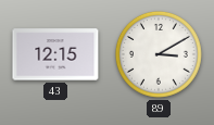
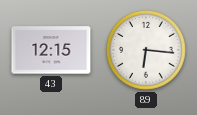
89: 3:10 -> 6:16
